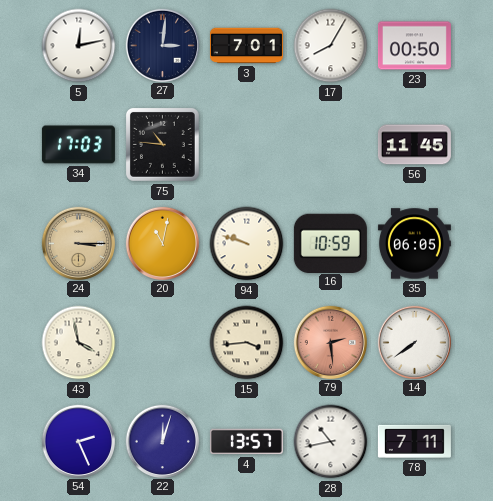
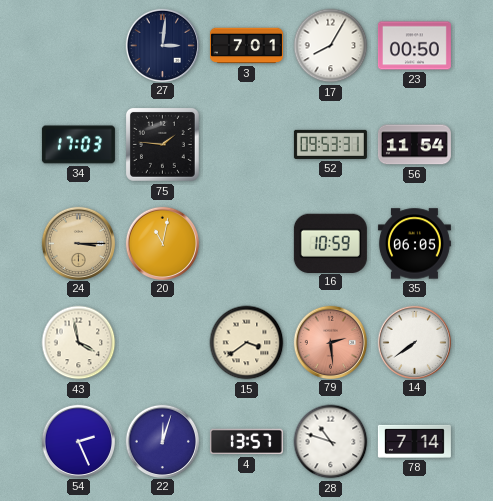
5: 12:13 -> none
75: 10:46 -> 1:46
52: none -> 09:53
56: 11:45 -> 11:54
94: 9:48 -> none
15: 3:44 -> 3:39
28: 10:43 -> 10:48
78: 7:11 -> 7:14
